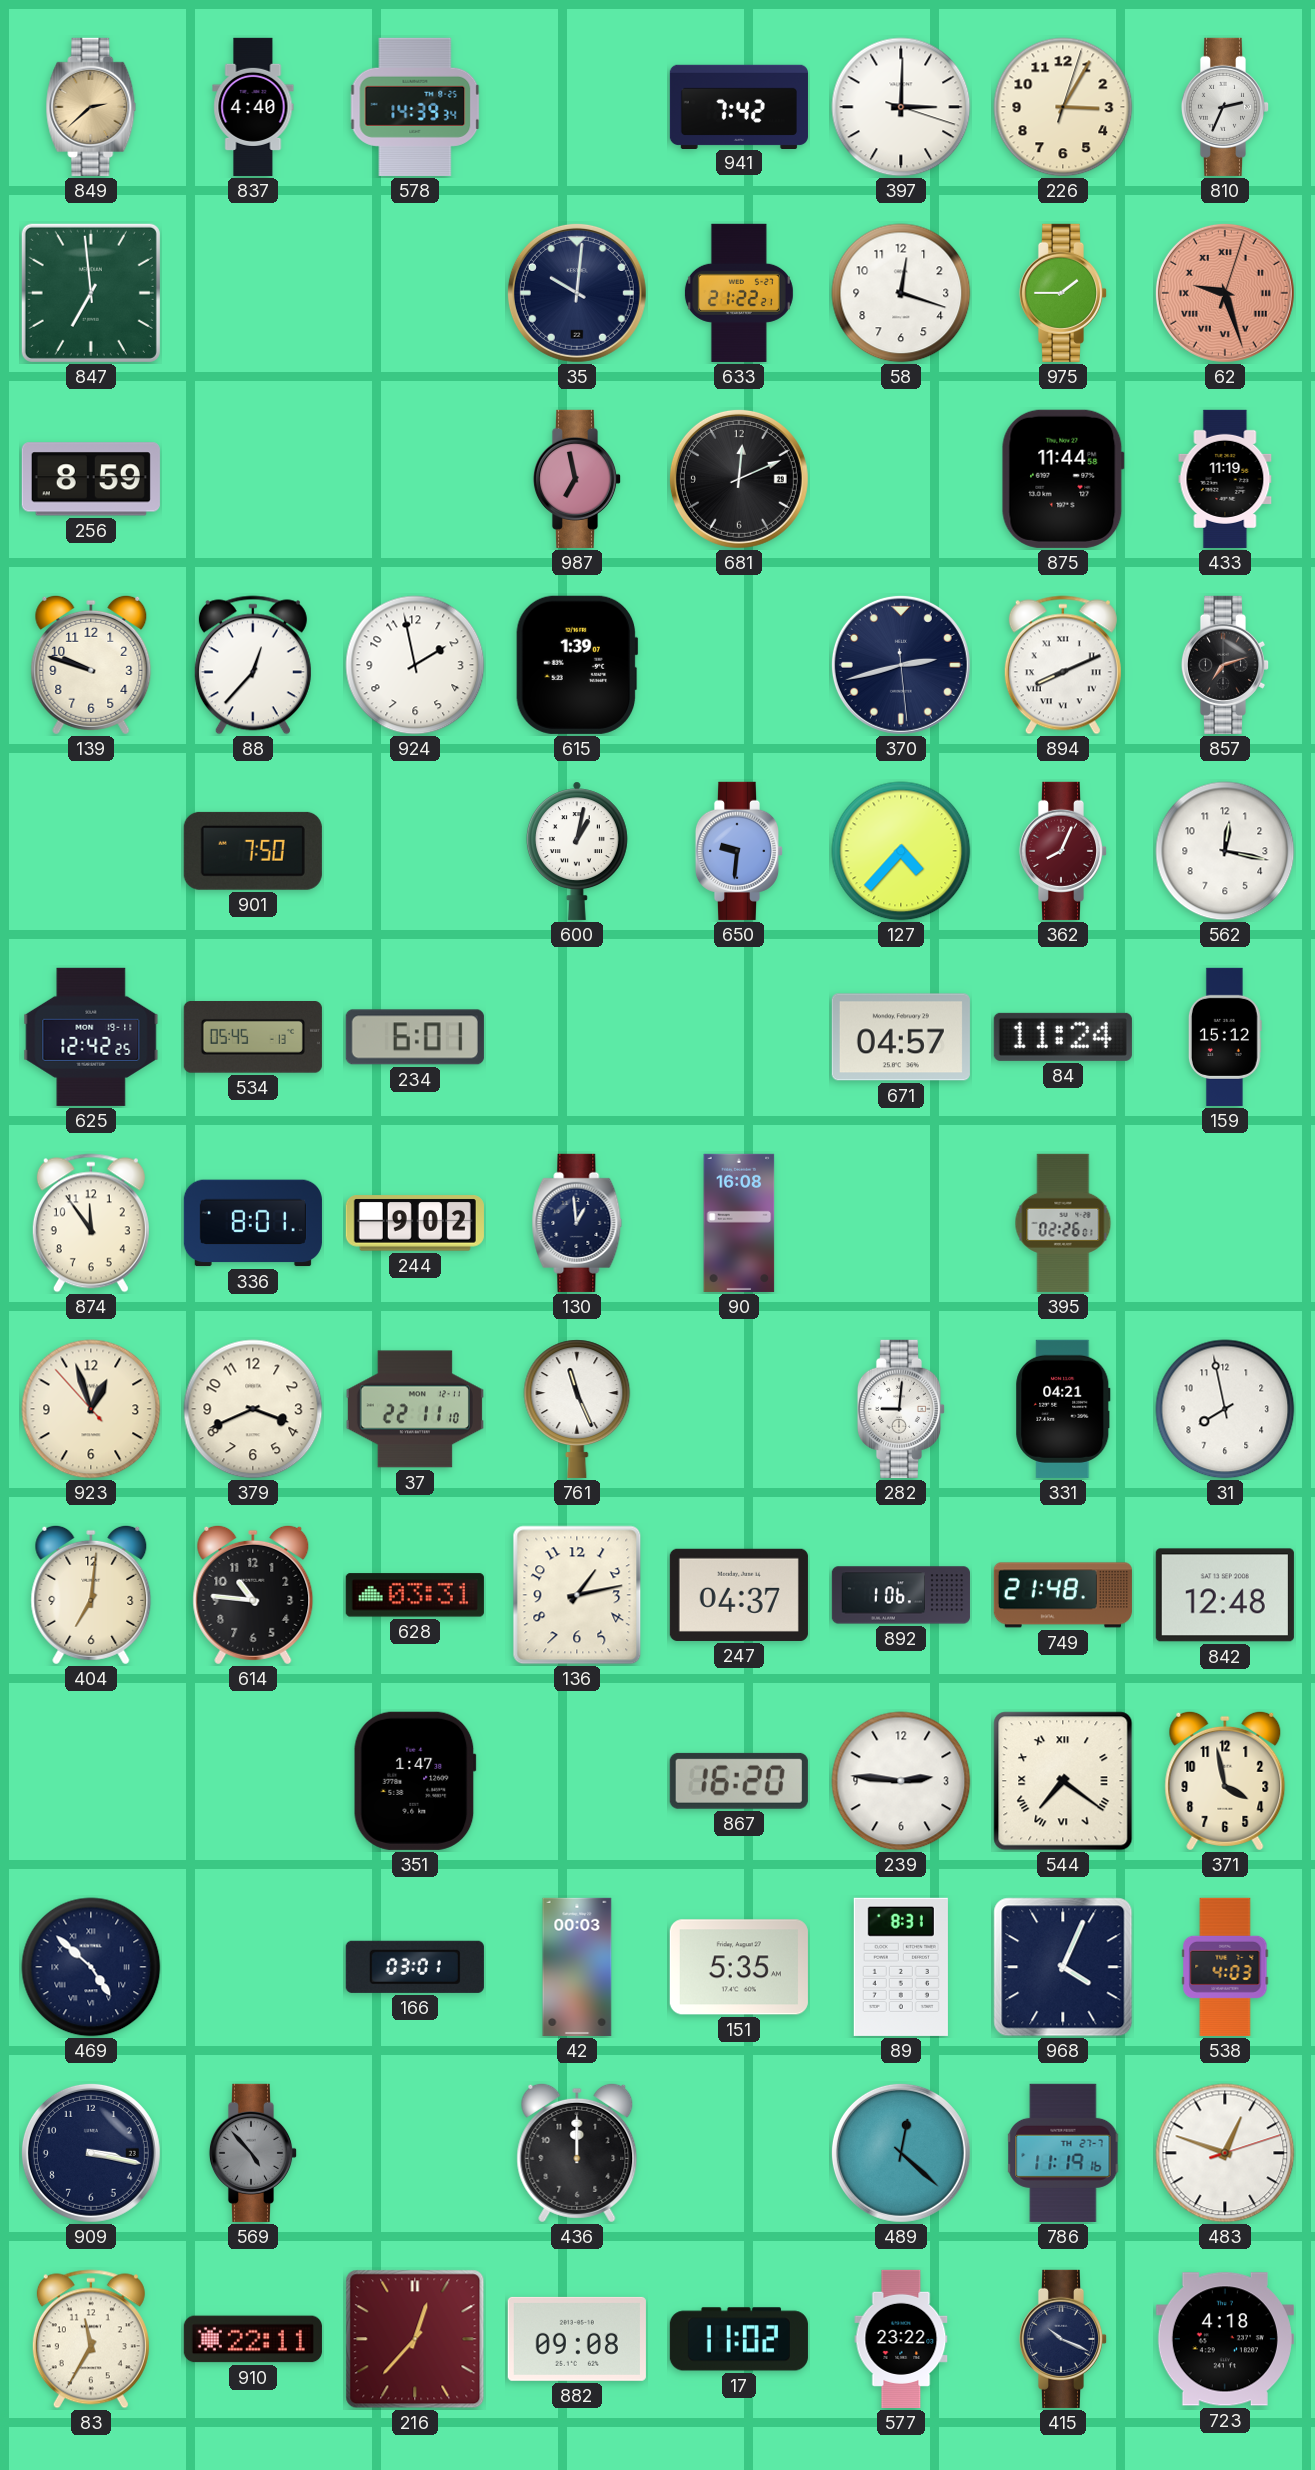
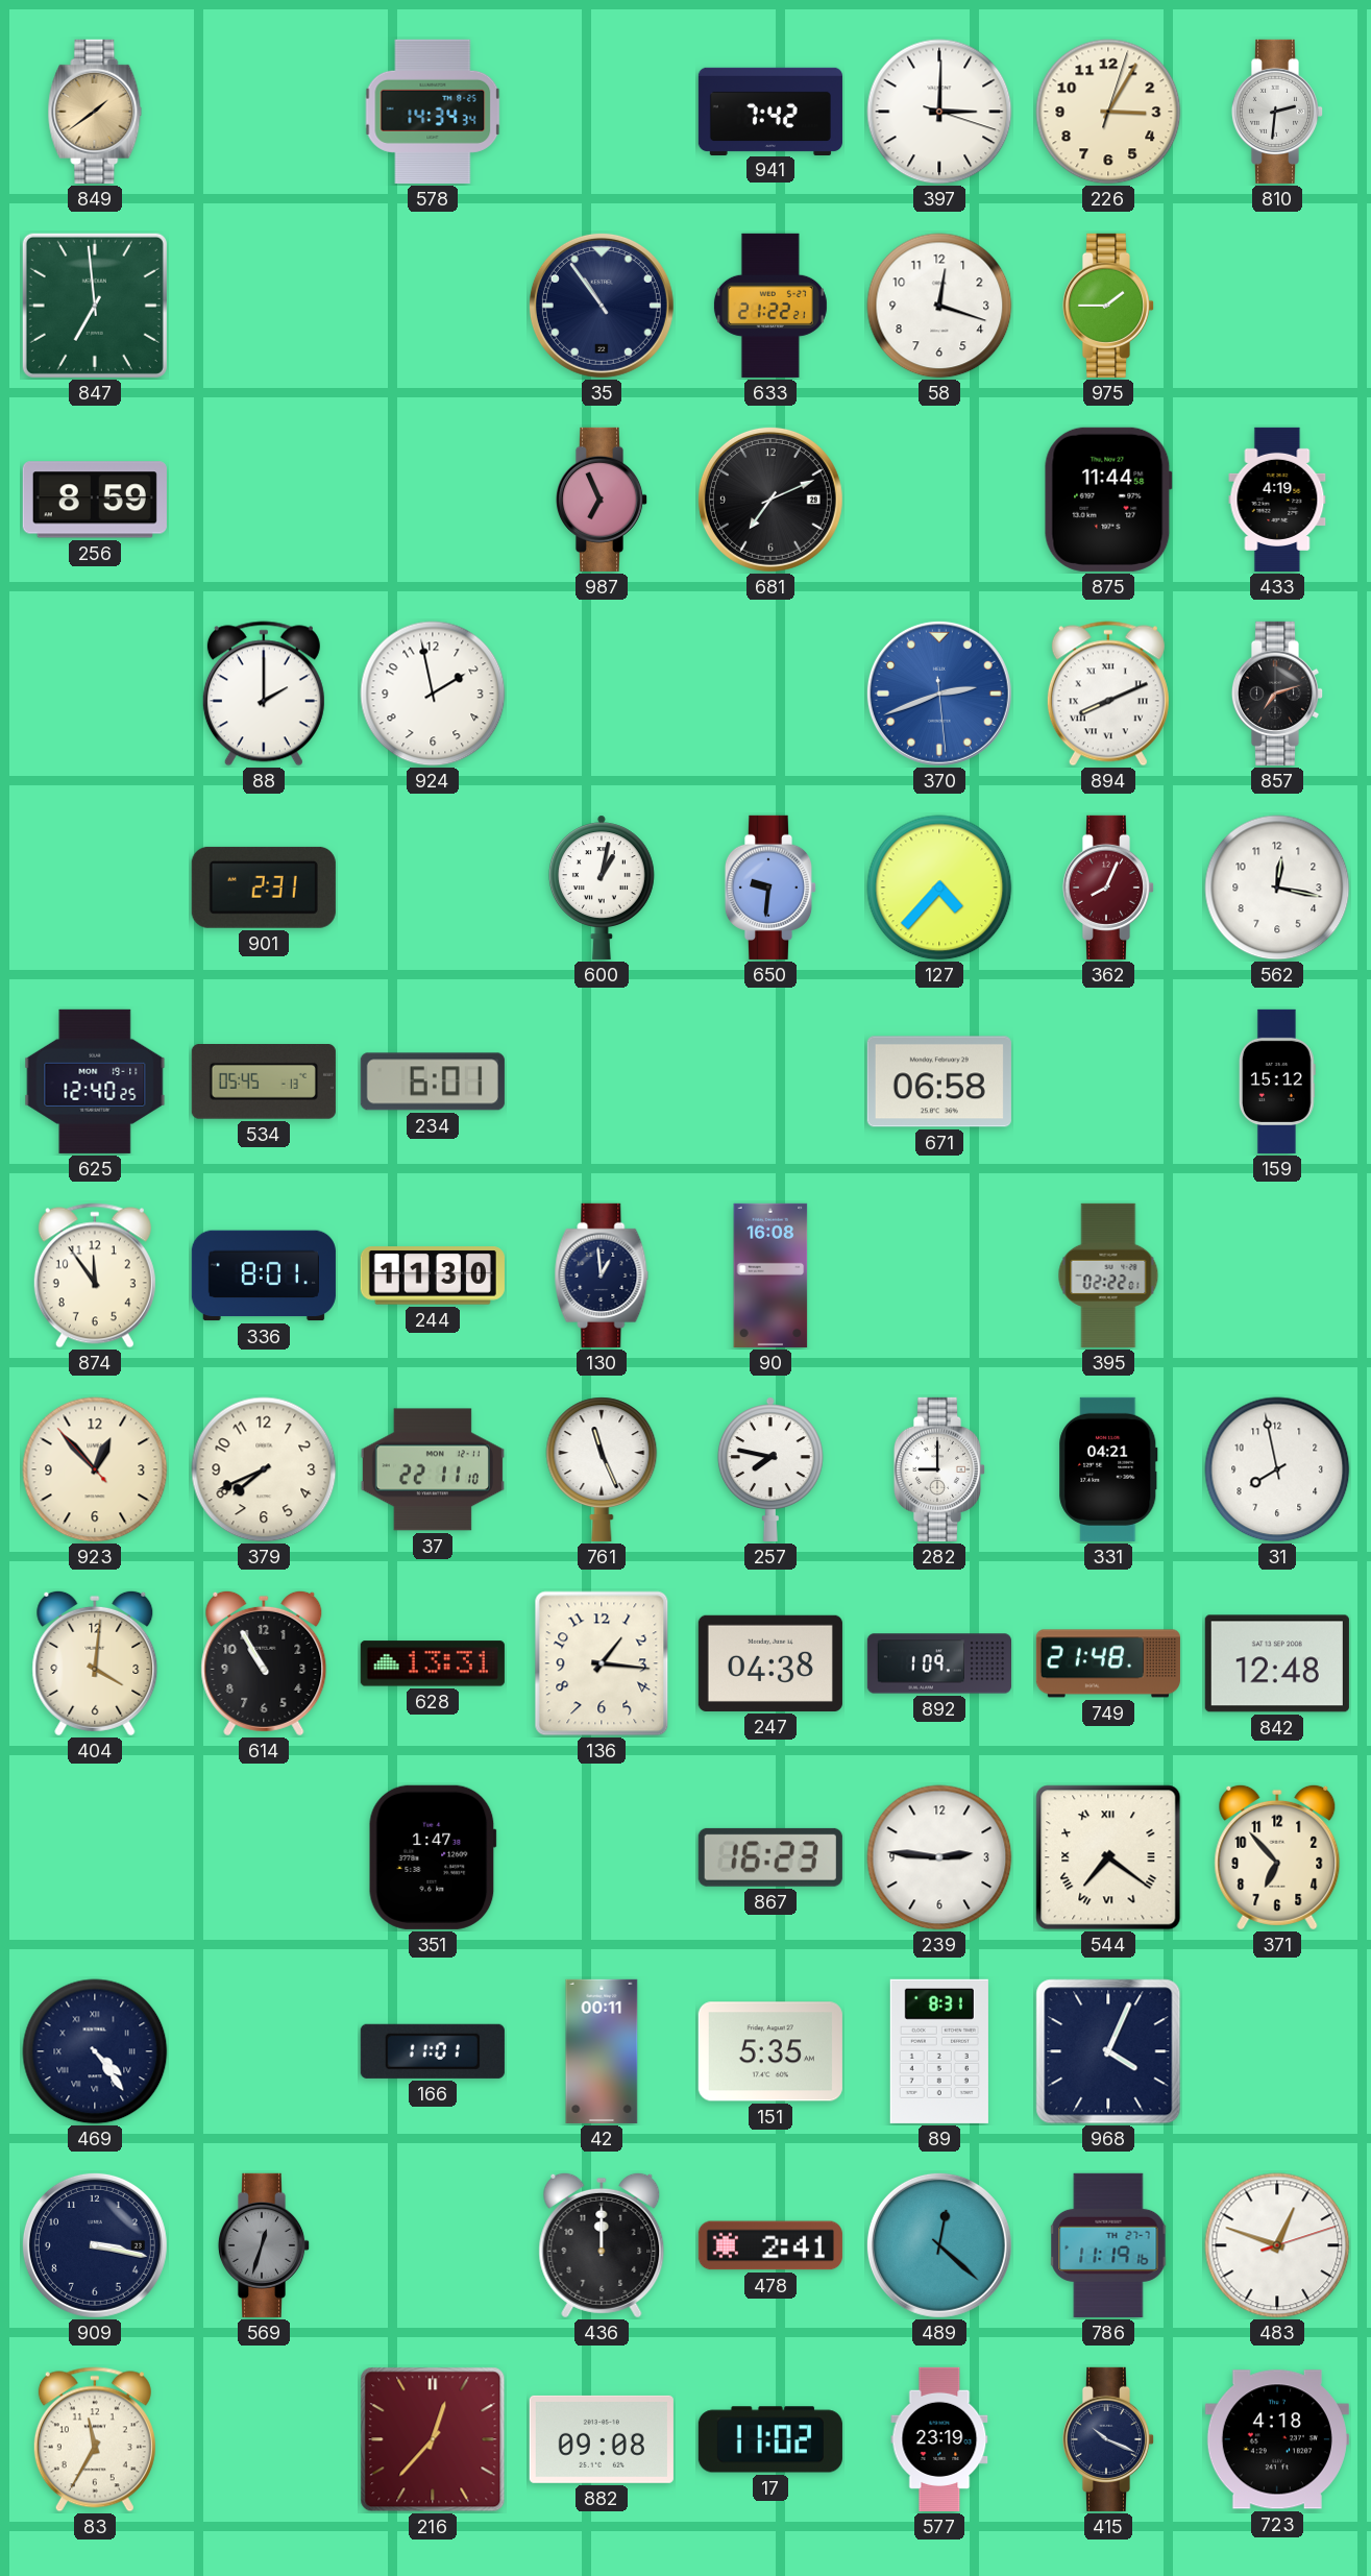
849: 2:38 -> 1:39
837: 4:40 -> none
578: 14:39 -> 14:34
810: 2:34 -> 2:31
35: 10:01 -> 10:54
62: 9:27 -> none
987: 6:58 -> 6:56
681: 12:11 -> 7:11
433: 11:19 -> 4:19
139: 9:48 -> none
88: 12:37 -> 2:00
615: 1:39 -> none
370: 2:42 -> 2:41
370 dial: navy -> blue
901: 7:50 -> 2:31
625: 12:42 -> 12:40
671: 04:57 -> 06:58
84: 11:24 -> none
244: 9:02 -> 11:30
395: 02:26 -> 02:22
923: 12:56 -> 12:52
379: 3:41 -> 7:41
257: none -> 7:47
282: 9:01 -> 9:00
404: 7:01 -> 4:01
614: 10:46 -> 10:55
628: 03:31 -> 13:31
136: 1:13 -> 1:16
247: 04:37 -> 04:38
892: 1:06 -> 1:09
867: 16:20 -> 16:23
371: 3:58 -> 6:53
469: 4:52 -> 4:24
166: 03:01 -> 11:01
42: 00:03 -> 00:11
538: 4:03 -> none
569: 4:53 -> 12:33
478: none -> 2:41
910: 22:11 -> none
577: 23:22 -> 23:19
